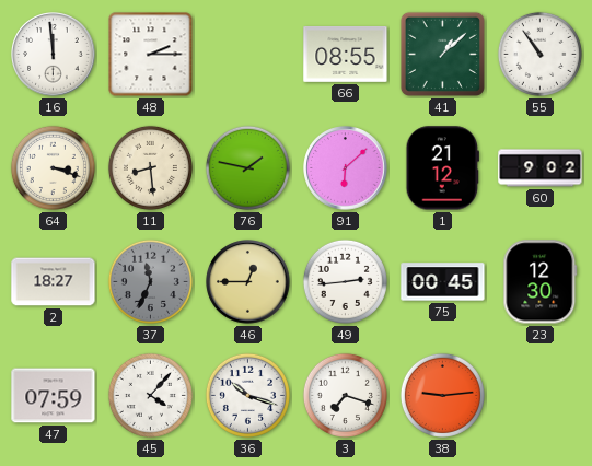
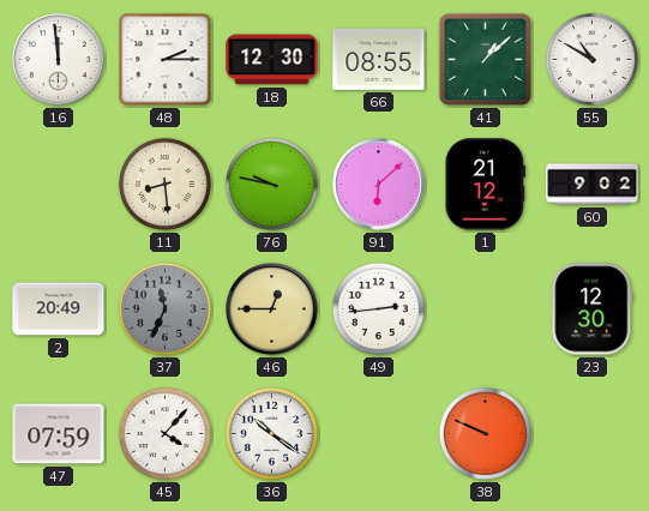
18: none -> 12:30
55: 10:54 -> 10:50
64: 3:18 -> none
76: 1:47 -> 9:47
2: 18:27 -> 20:49
75: 00:45 -> none
36: 10:18 -> 10:21
3: 7:18 -> none
38: 9:14 -> 9:49
